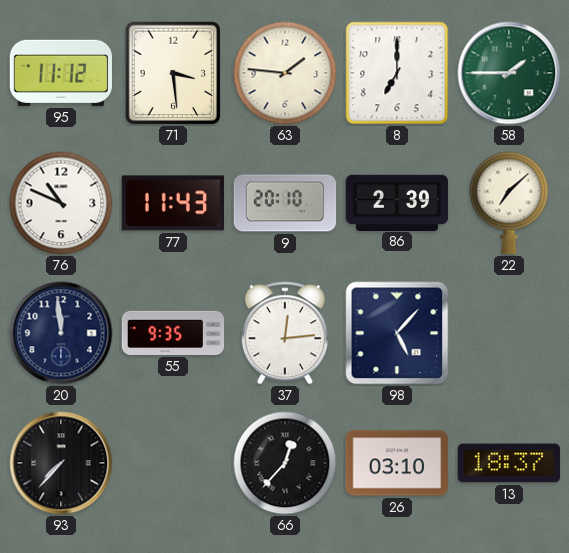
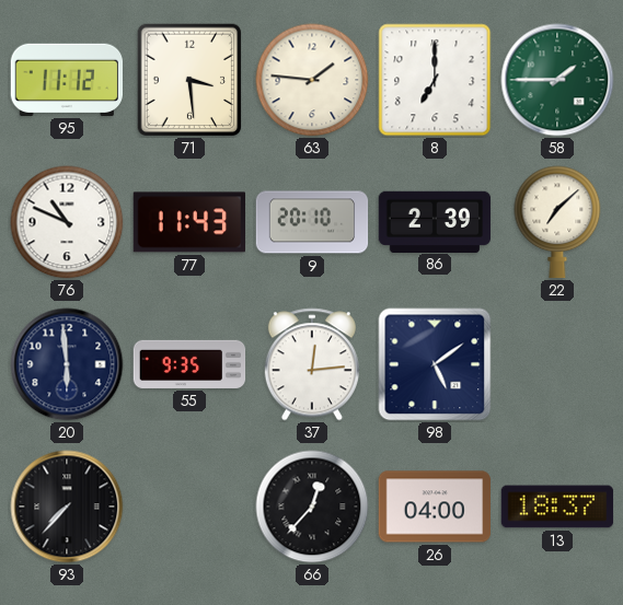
20: 11:59 -> 5:59
98: 5:07 -> 5:09
26: 03:10 -> 04:00
